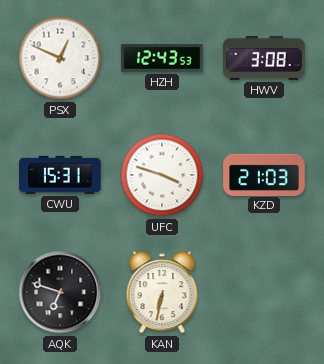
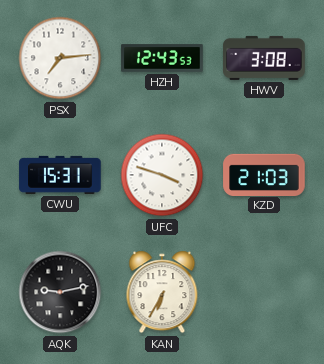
PSX: 12:49 -> 7:14
AQK: 6:48 -> 9:13
KAN: 6:32 -> 6:35
